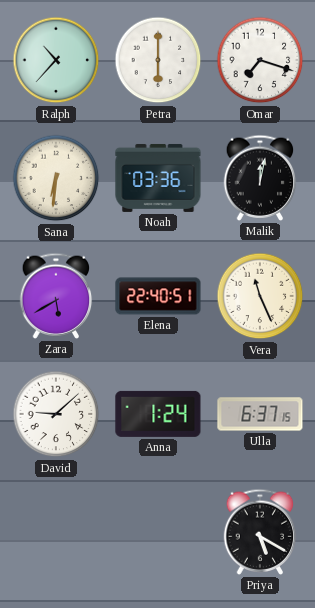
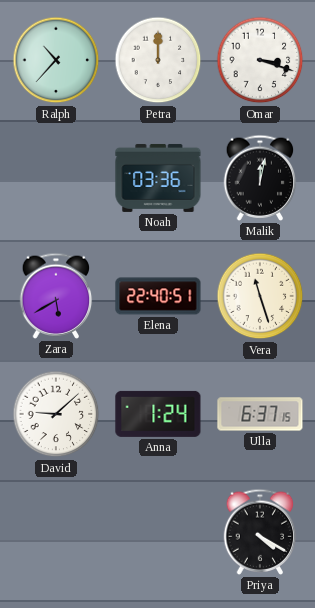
Petra: 6:00 -> 12:00
Omar: 7:18 -> 3:18
Sana: 6:31 -> none
Vera: 11:26 -> 11:27
Priya: 5:20 -> 4:20
